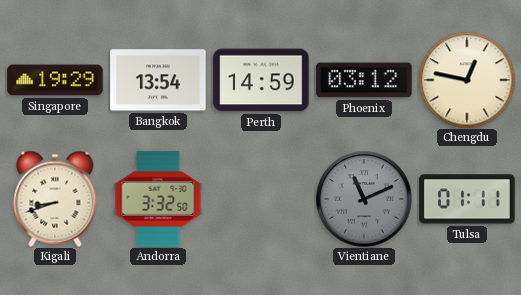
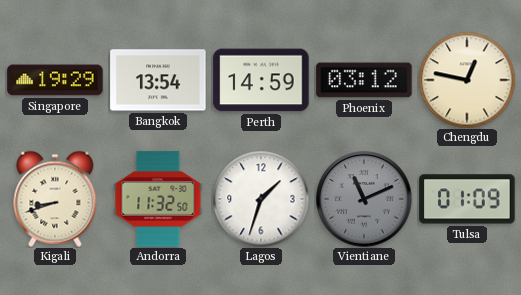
Andorra: 3:32 -> 11:32
Lagos: none -> 1:33
Tulsa: 01:11 -> 01:09
